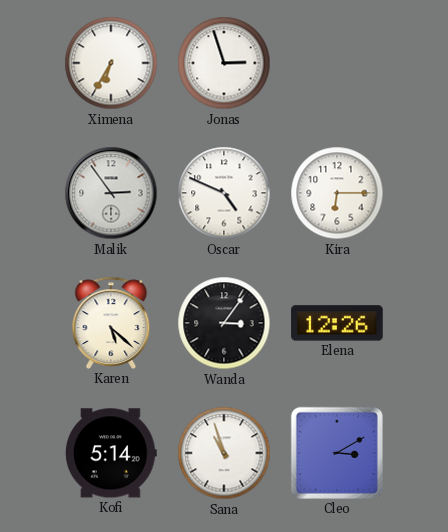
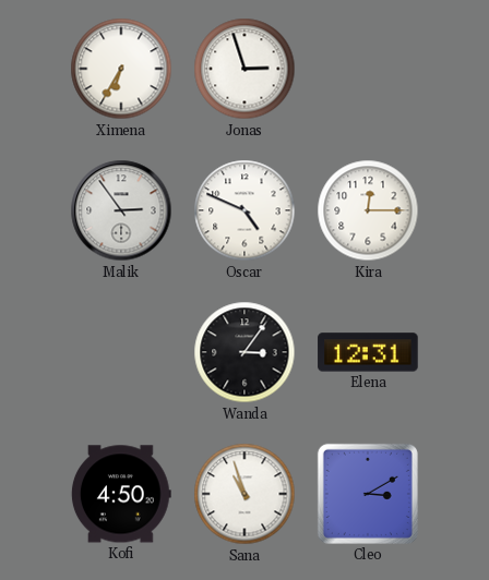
Kira: 6:15 -> 12:15
Karen: 5:22 -> none
Elena: 12:26 -> 12:31
Kofi: 5:14 -> 4:50
